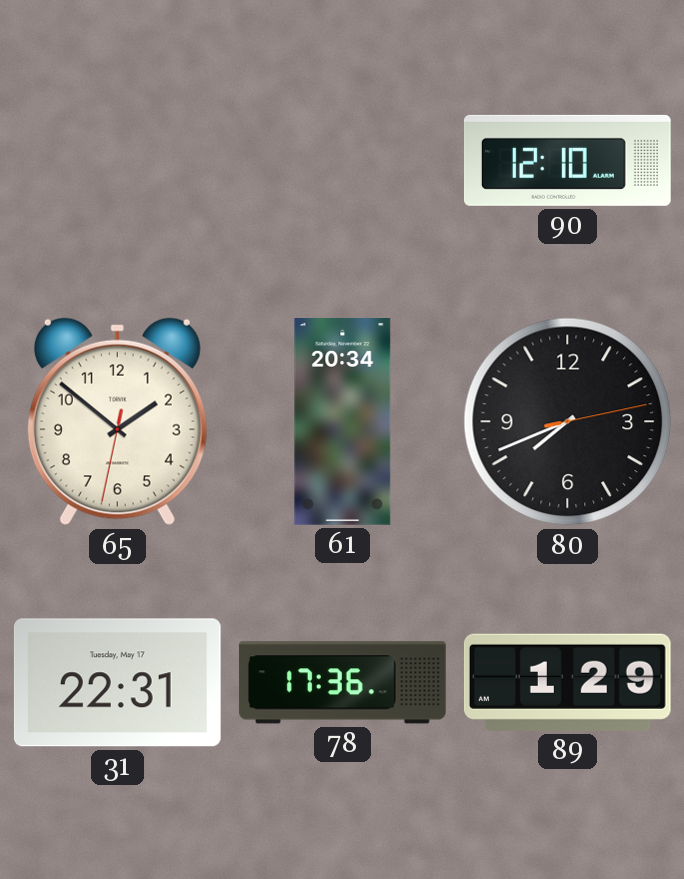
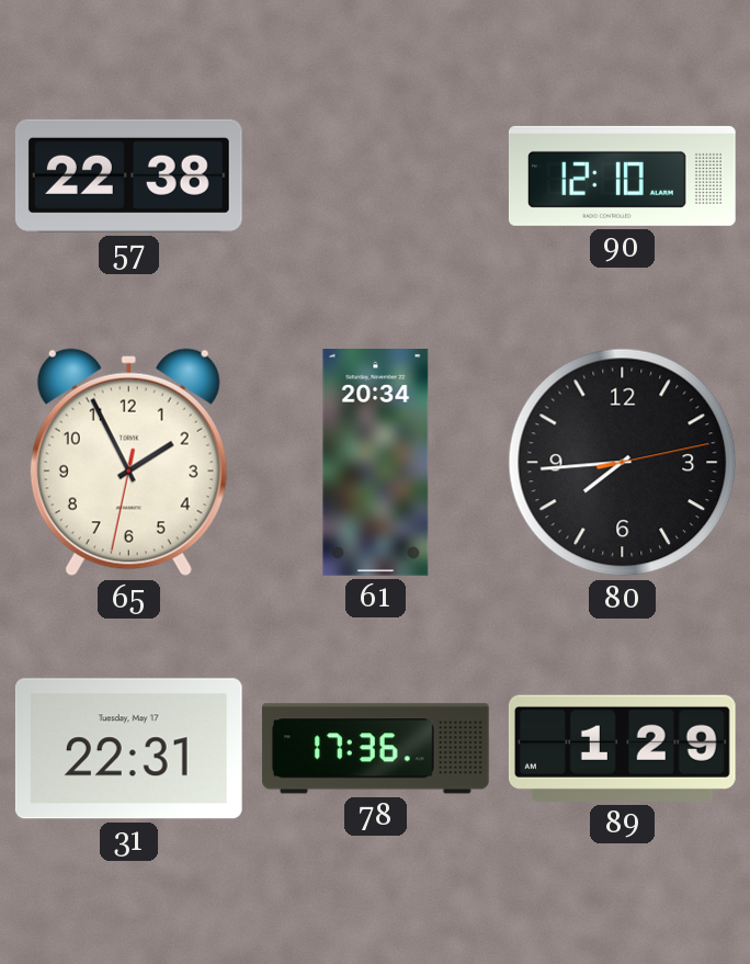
57: none -> 22:38
65: 1:51 -> 1:55
80: 7:41 -> 7:44
